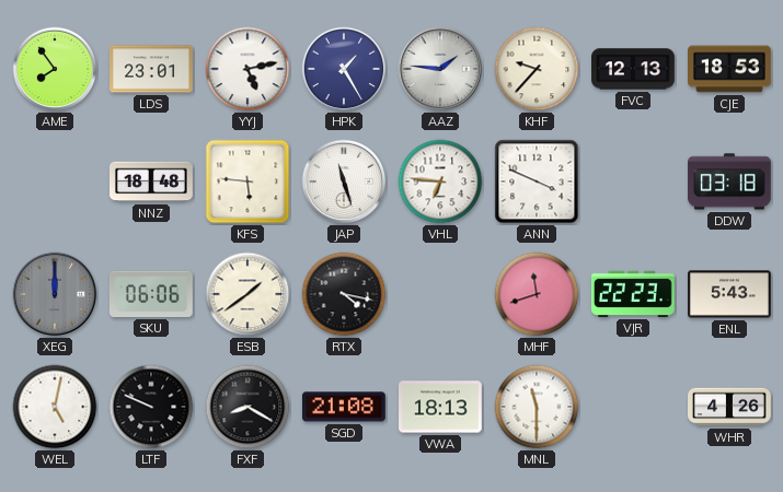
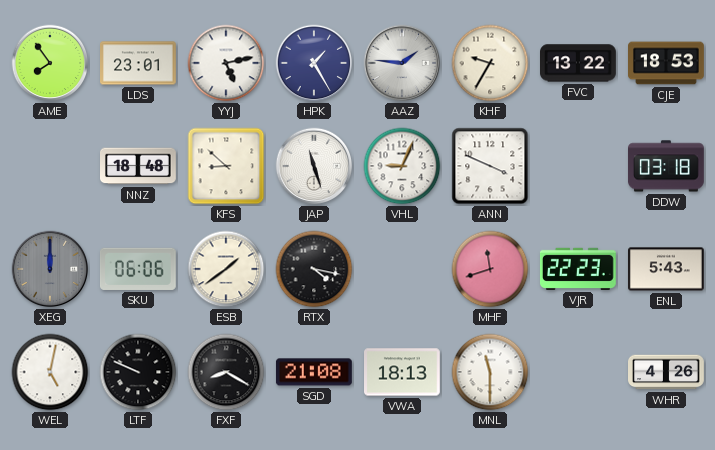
KHF: 9:37 -> 9:35
FVC: 12:13 -> 13:22
KFS: 5:46 -> 8:52
VHL: 6:46 -> 9:04
